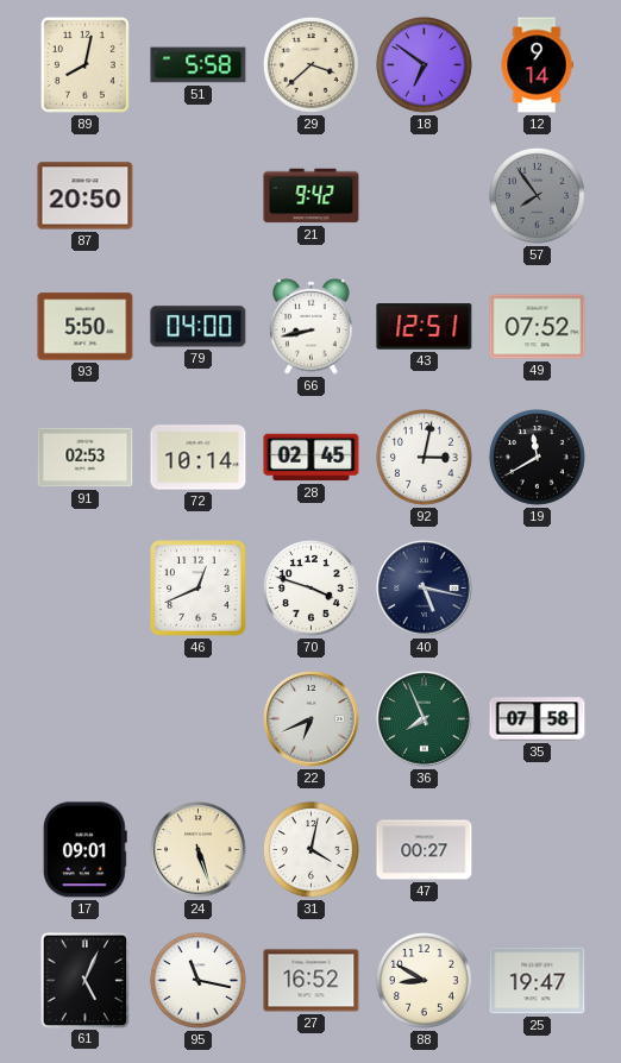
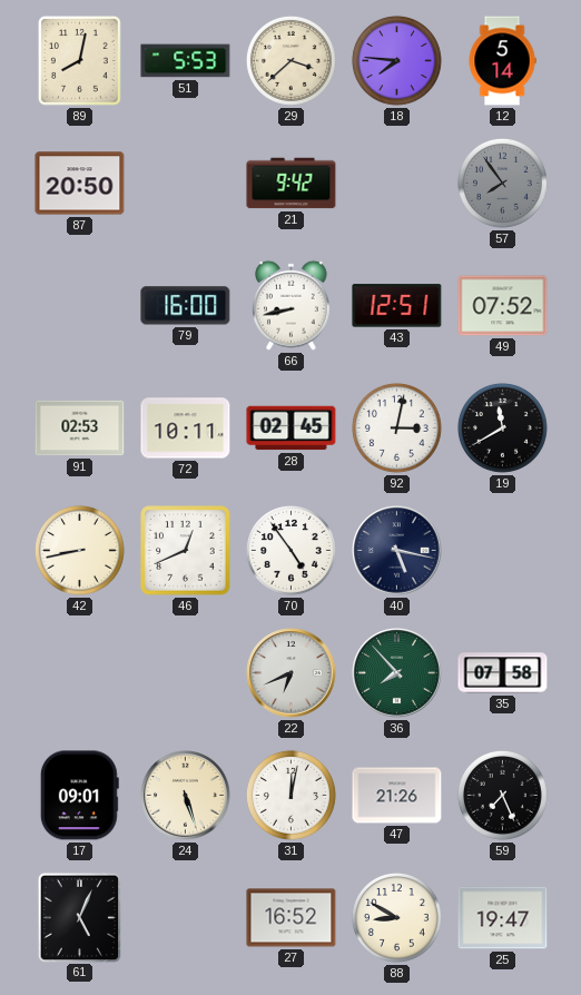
51: 5:58 -> 5:53
18: 6:51 -> 7:46
12: 9:14 -> 5:14
93: 5:50 -> none
79: 04:00 -> 16:00
72: 10:14 -> 10:11
42: none -> 8:43
70: 3:48 -> 4:54
36: 7:56 -> 7:53
31: 4:02 -> 12:02
47: 00:27 -> 21:26
59: none -> 7:26
95: 11:17 -> none
